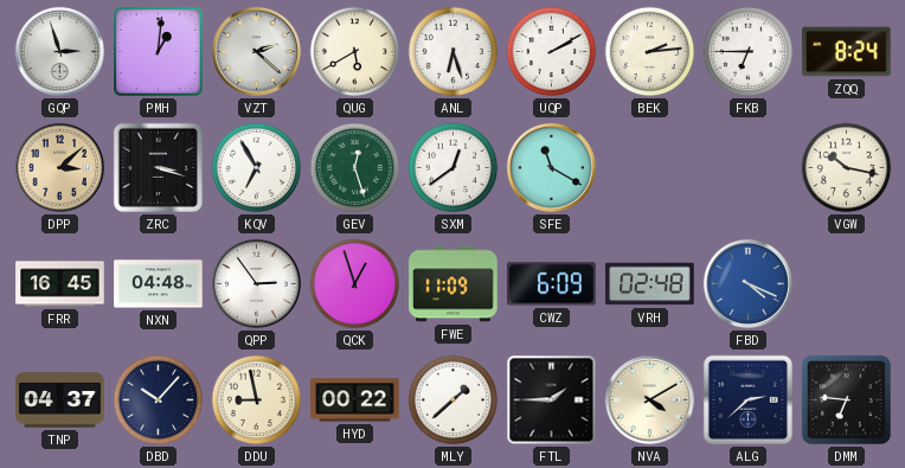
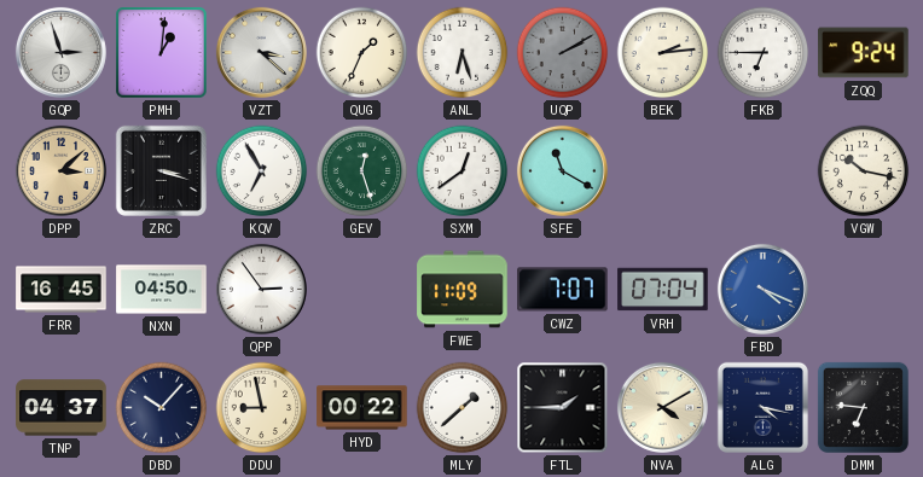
VZT: 2:22 -> 3:22
QUG: 5:40 -> 1:34
UQP dial: white -> grey
ZQQ: 8:24 -> 9:24
NXN: 04:48 -> 04:50
QCK: 12:57 -> none
CWZ: 6:09 -> 7:07
VRH: 02:48 -> 07:04
ALG: 2:38 -> 4:17
